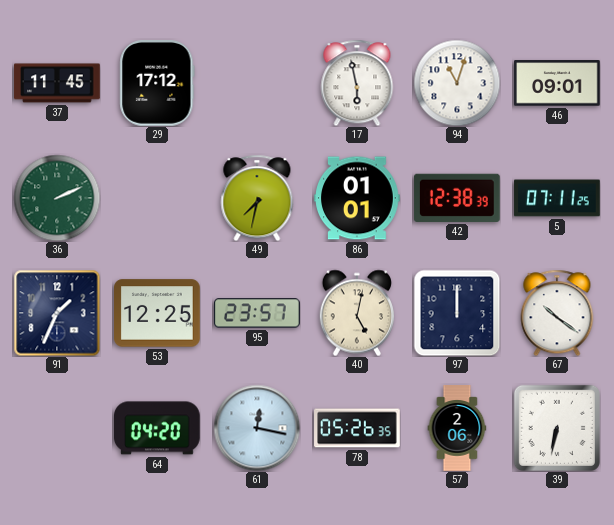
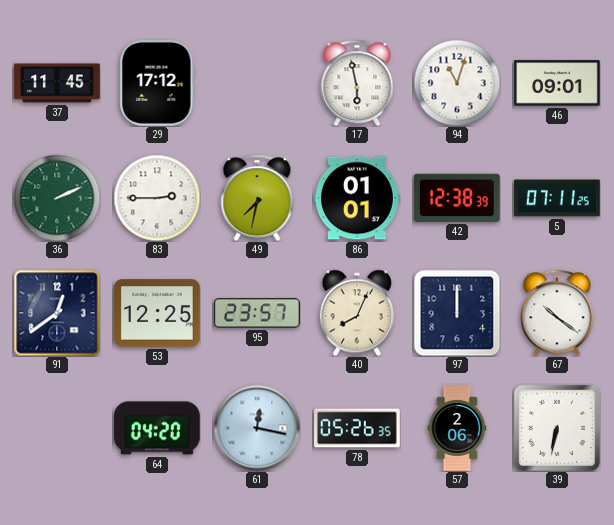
83: none -> 2:45
91: 1:34 -> 12:39
40: 5:02 -> 8:04
